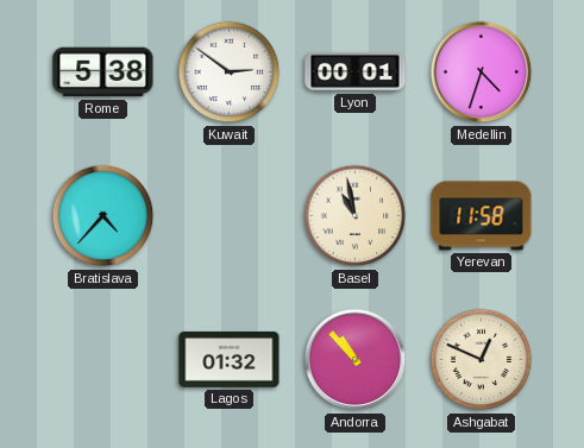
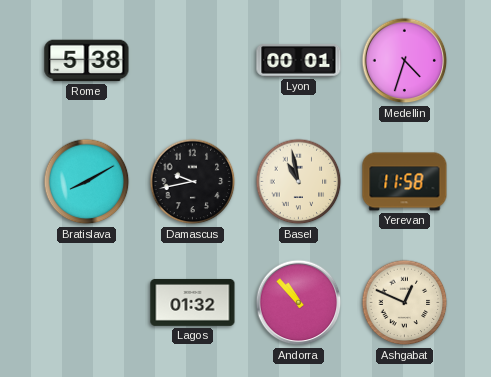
Kuwait: 2:51 -> none
Bratislava: 4:37 -> 8:10
Damascus: none -> 9:43
